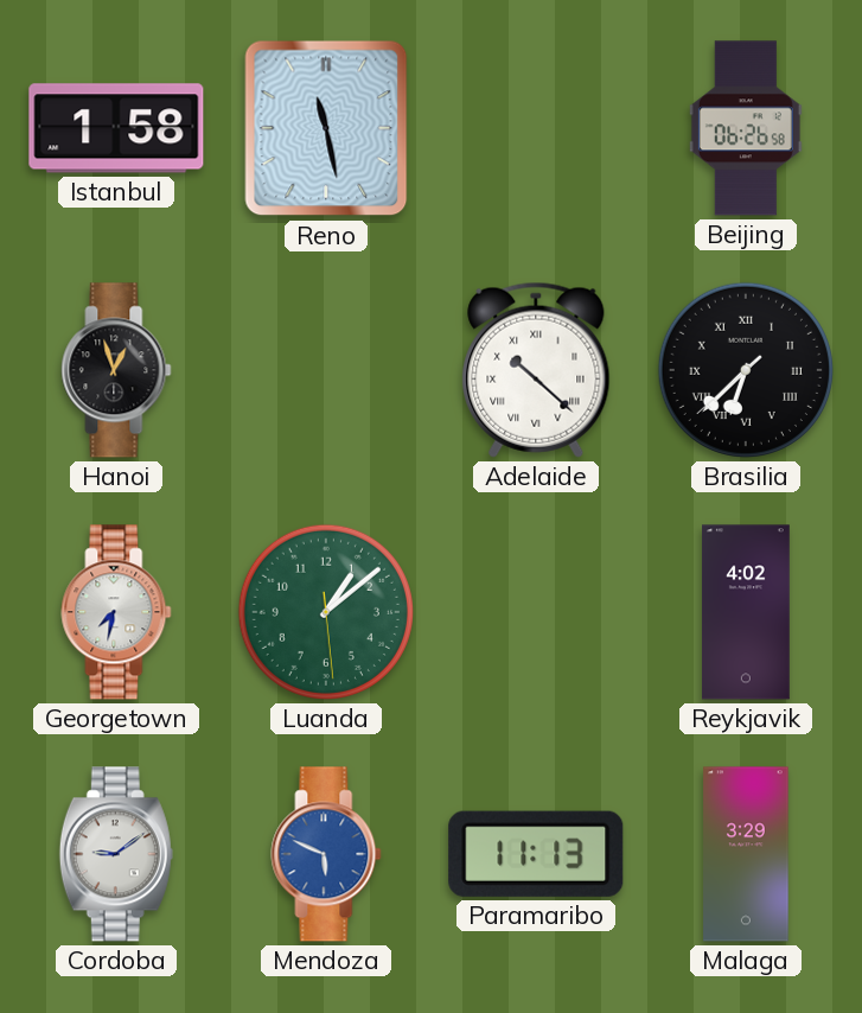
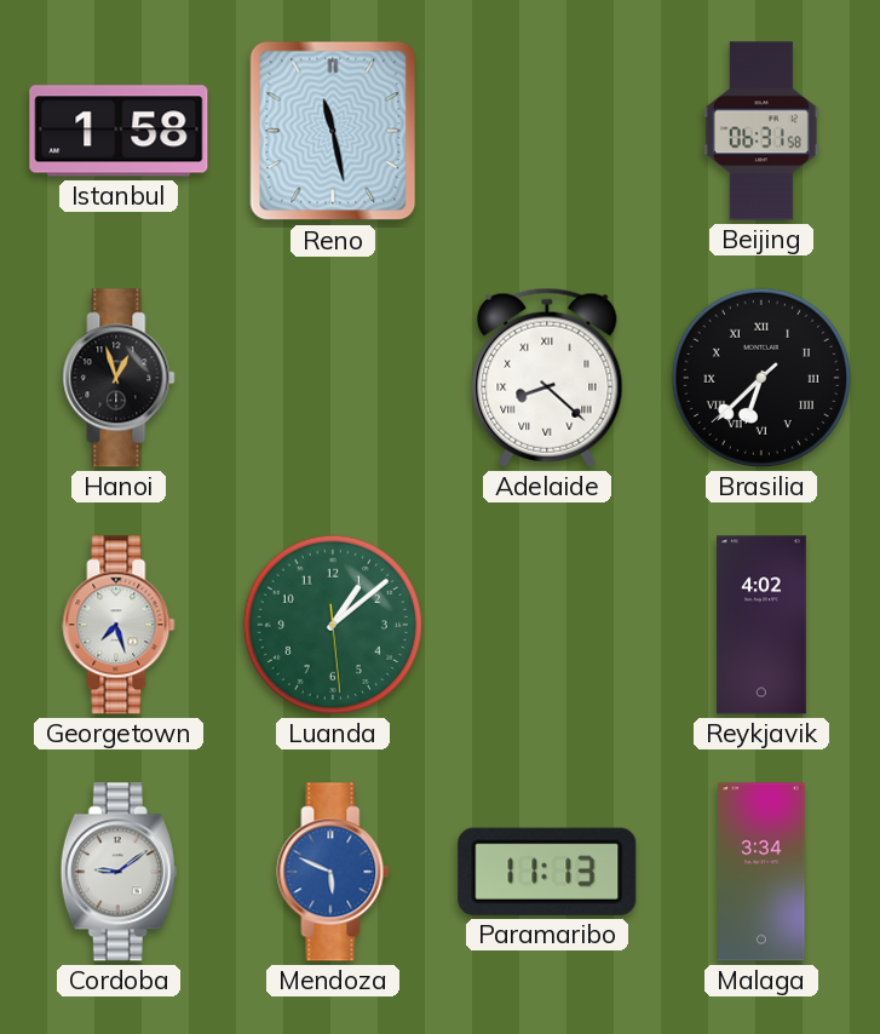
Beijing: 06:26 -> 06:31
Adelaide: 10:22 -> 8:22
Georgetown: 7:32 -> 7:27
Malaga: 3:29 -> 3:34
